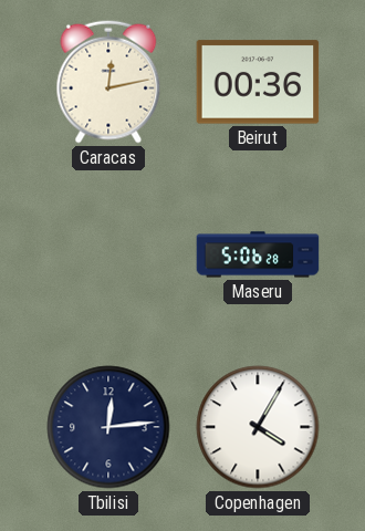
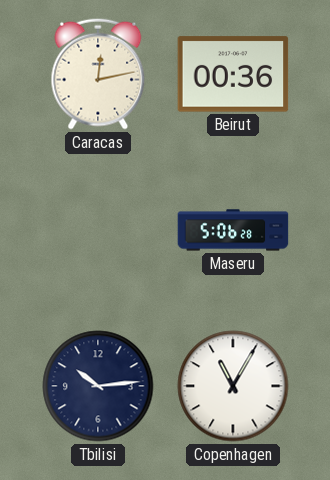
Tbilisi: 12:14 -> 10:14
Copenhagen: 4:05 -> 11:05
